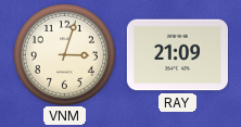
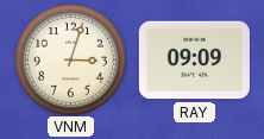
RAY: 21:09 -> 09:09
